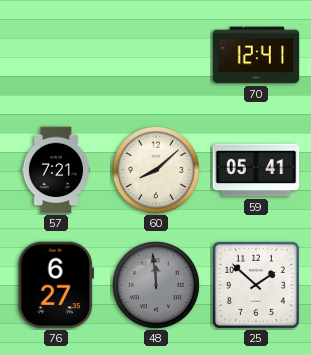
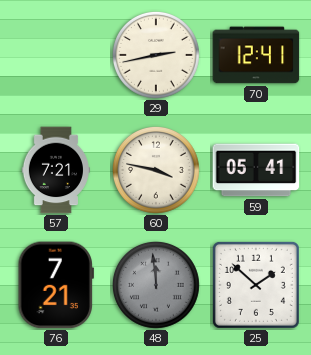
29: none -> 2:43
60: 8:08 -> 3:47
76: 6:27 -> 7:21
